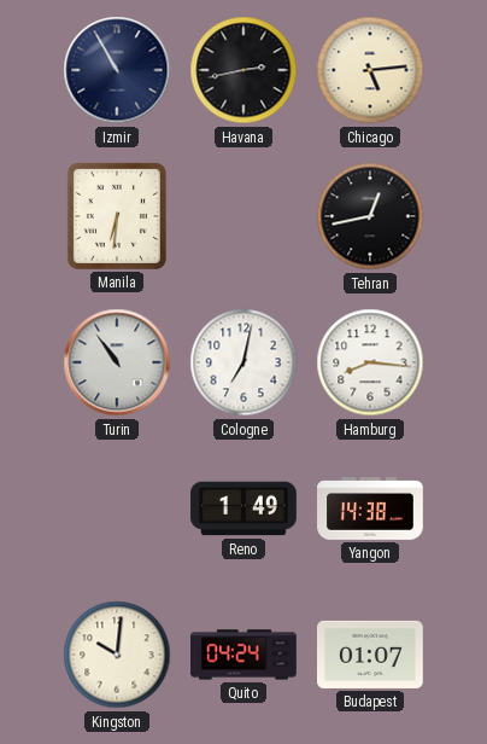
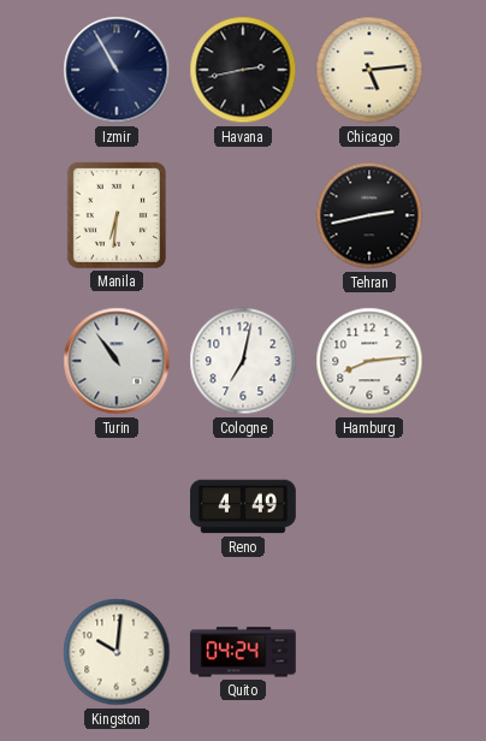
Tehran: 12:43 -> 2:43
Hamburg: 8:16 -> 8:14
Reno: 1:49 -> 4:49
Yangon: 14:38 -> none
Budapest: 01:07 -> none
